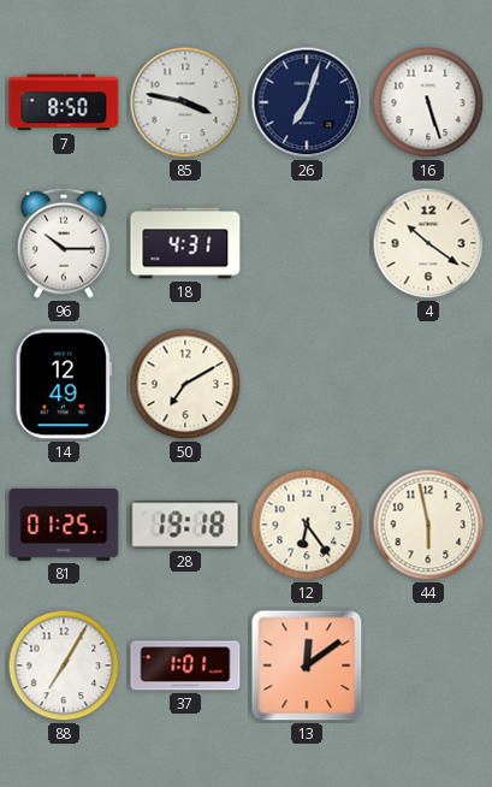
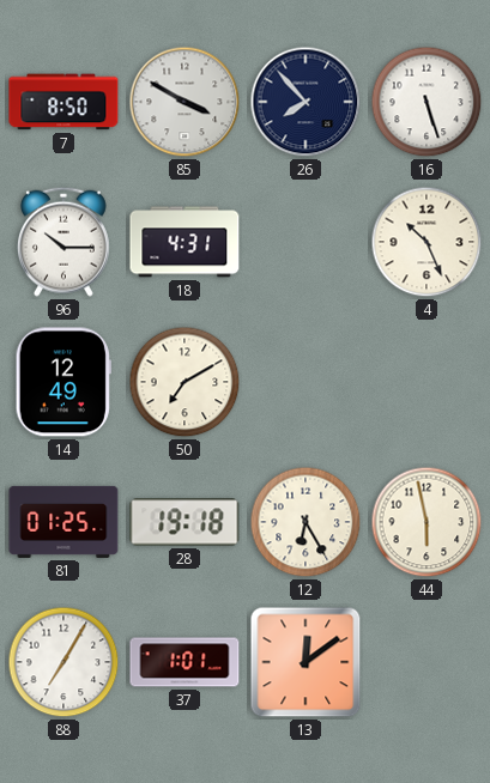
85: 3:47 -> 3:50
26: 7:03 -> 7:53
4: 10:21 -> 10:26
12: 6:24 -> 6:25
